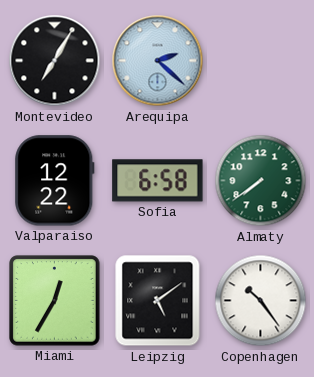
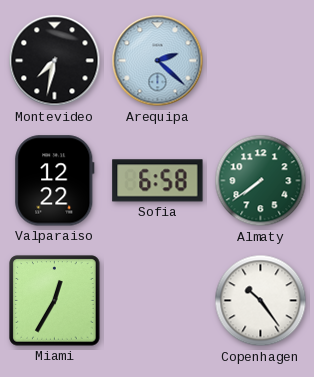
Montevideo: 7:05 -> 7:32
Leipzig: 5:09 -> none
